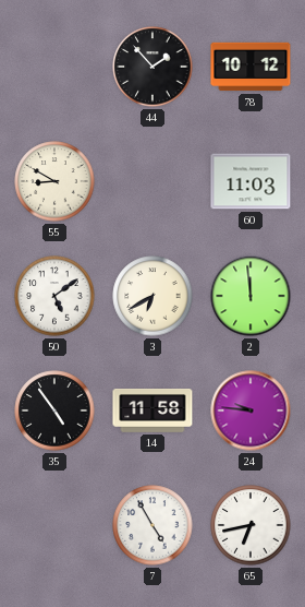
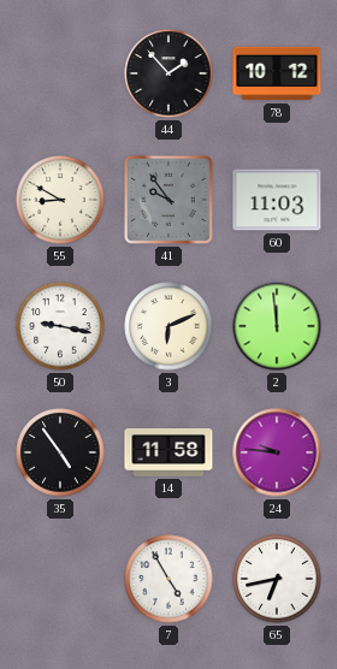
41: none -> 9:54
50: 5:09 -> 9:17
3: 6:40 -> 6:11
